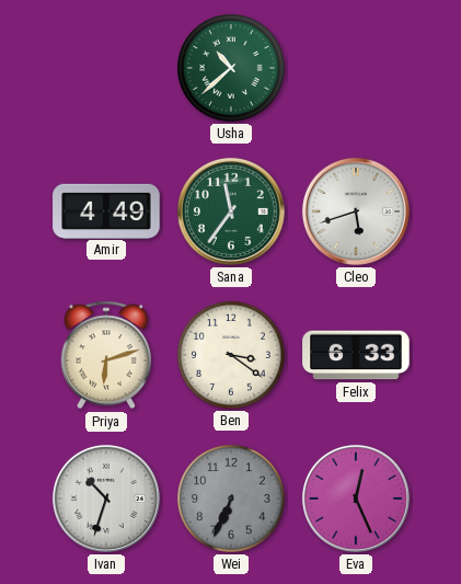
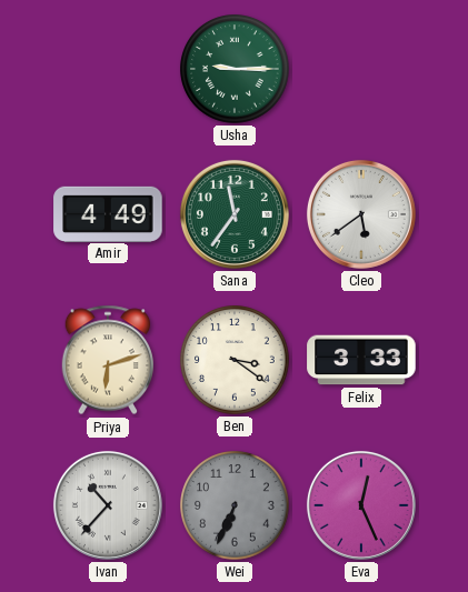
Usha: 10:38 -> 9:15
Cleo: 5:42 -> 5:39
Felix: 6:33 -> 3:33
Ivan: 10:33 -> 10:37
